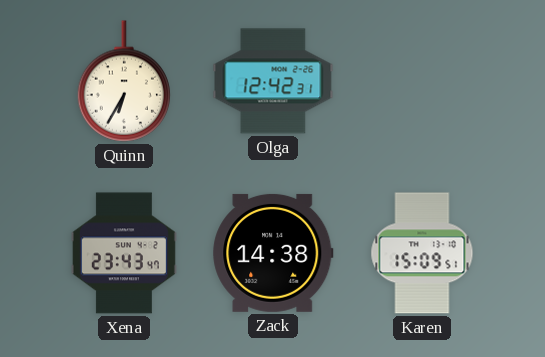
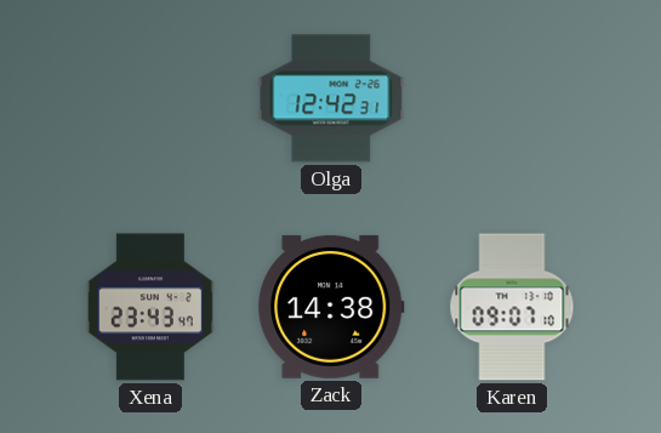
Quinn: 6:35 -> none
Karen: 15:09 -> 09:07
